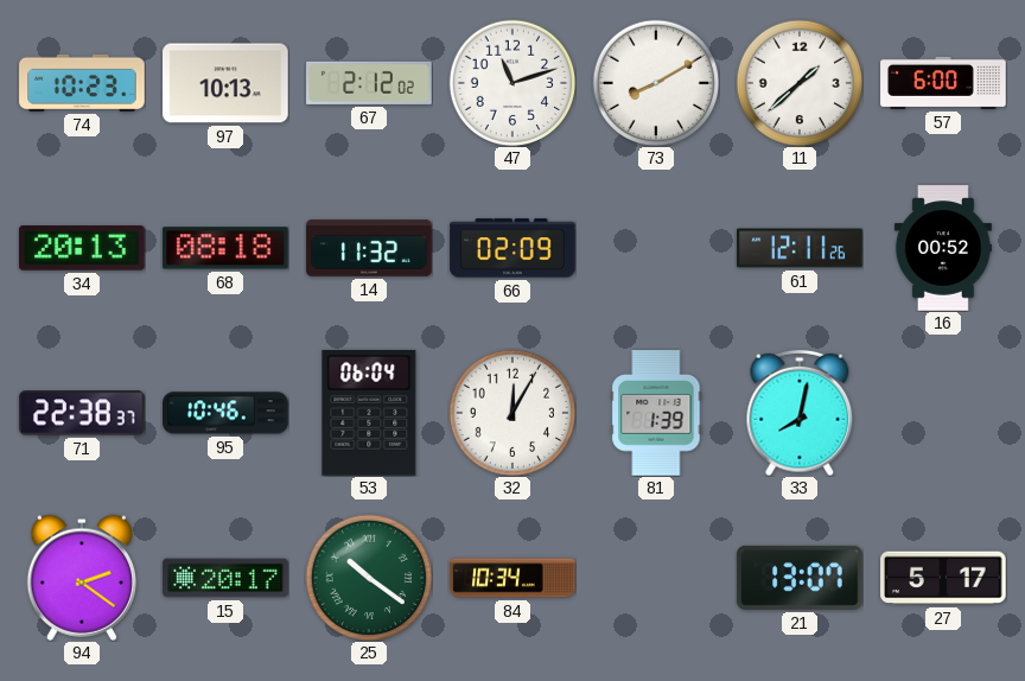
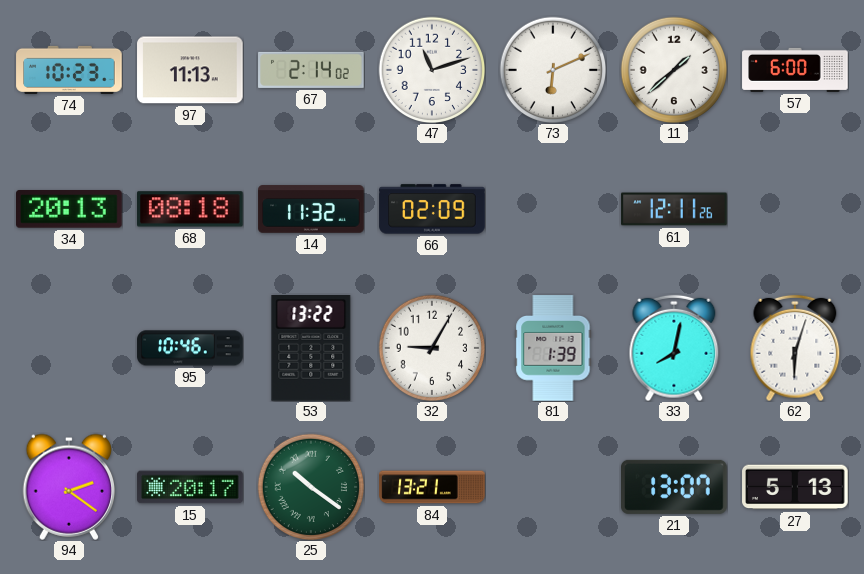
97: 10:13 -> 11:13
67: 2:12 -> 2:14
73: 8:10 -> 6:11
16: 00:52 -> none
71: 22:38 -> none
53: 06:04 -> 13:22
32: 12:05 -> 9:05
62: none -> 6:03
84: 10:34 -> 13:21
27: 5:17 -> 5:13
